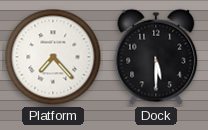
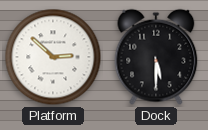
Platform: 7:23 -> 2:52
